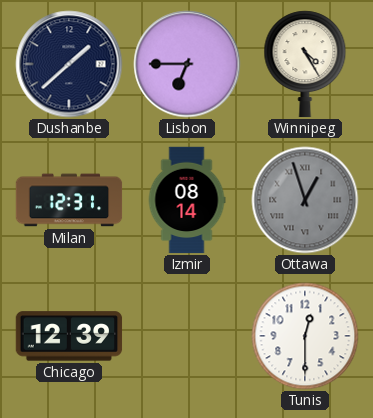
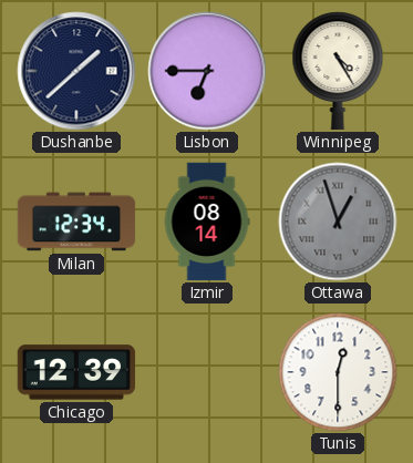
Milan: 12:31 -> 12:34
